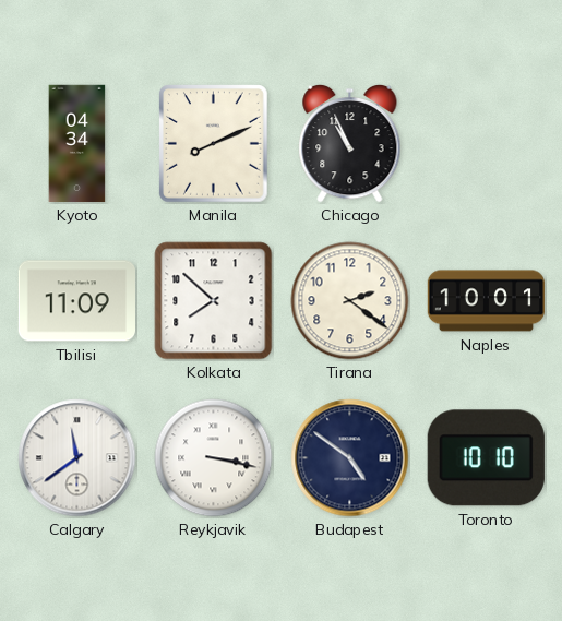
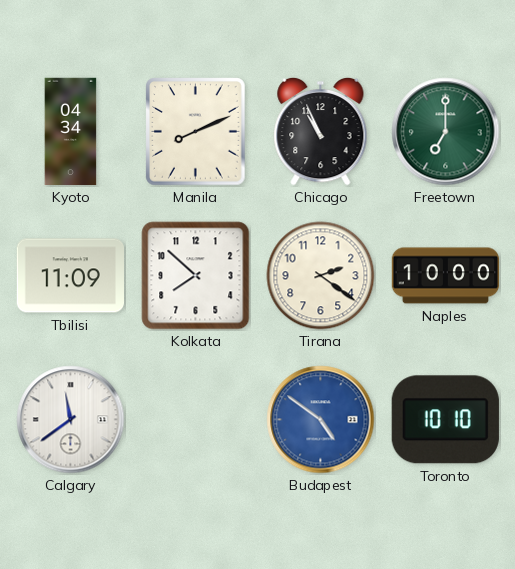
Freetown: none -> 7:00
Naples: 10:01 -> 10:00
Reykjavik: 3:17 -> none
Budapest dial: navy -> blue
